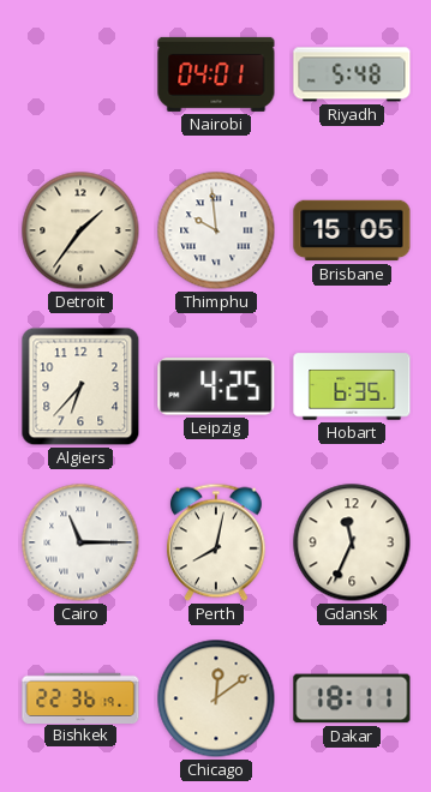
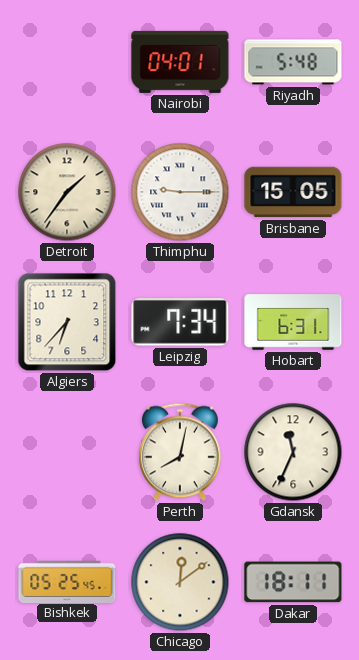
Thimphu: 9:59 -> 9:15
Leipzig: 4:25 -> 7:34
Hobart: 6:35 -> 6:31
Cairo: 11:15 -> none
Bishkek: 22:36 -> 05:25
